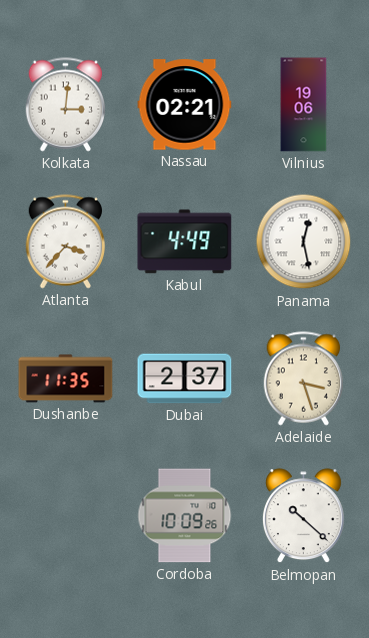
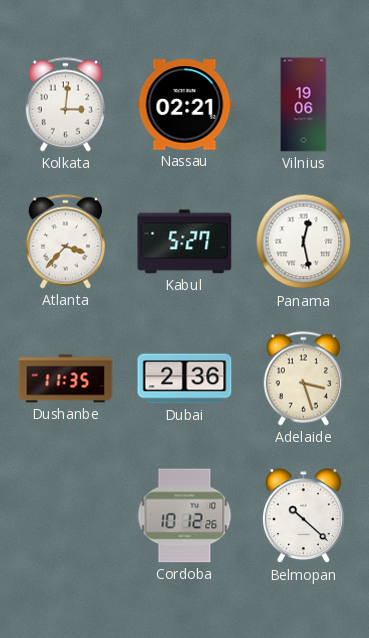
Kabul: 4:49 -> 5:27
Dubai: 2:37 -> 2:36
Cordoba: 10:09 -> 10:12
